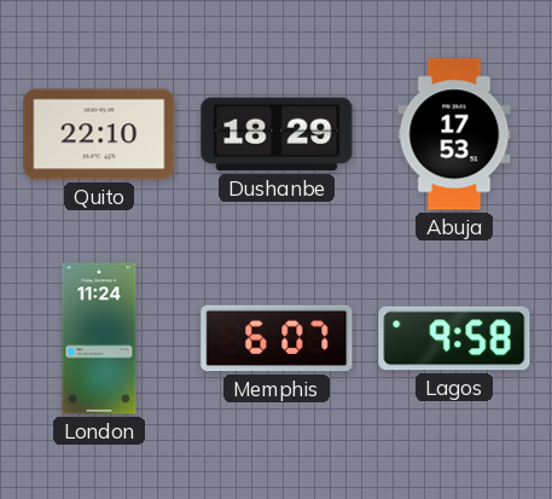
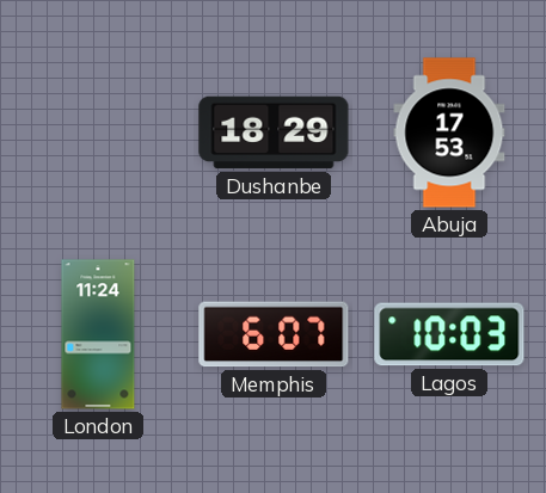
Quito: 22:10 -> none
Lagos: 9:58 -> 10:03
